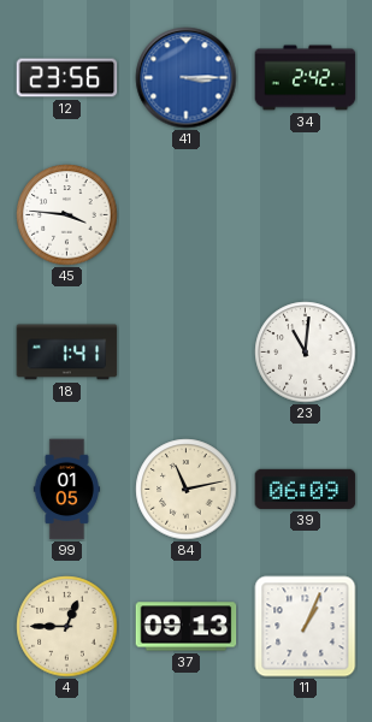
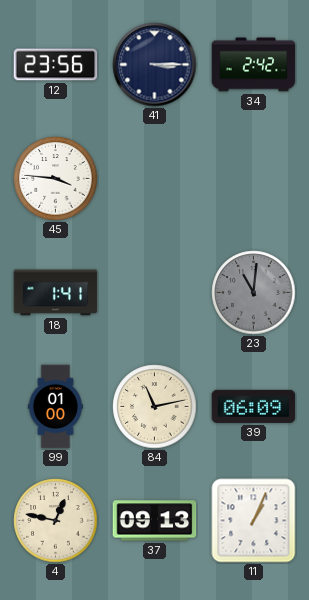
41 dial: blue -> navy
23 dial: white -> grey
99: 01:05 -> 01:00
4: 12:45 -> 12:47
